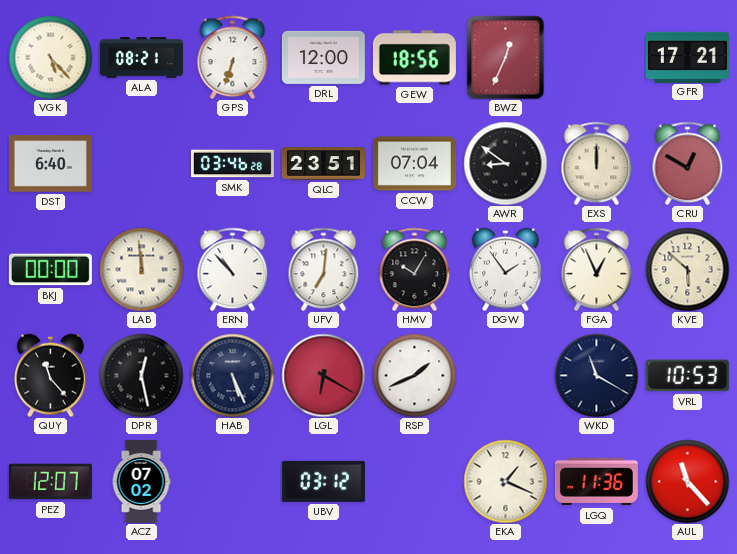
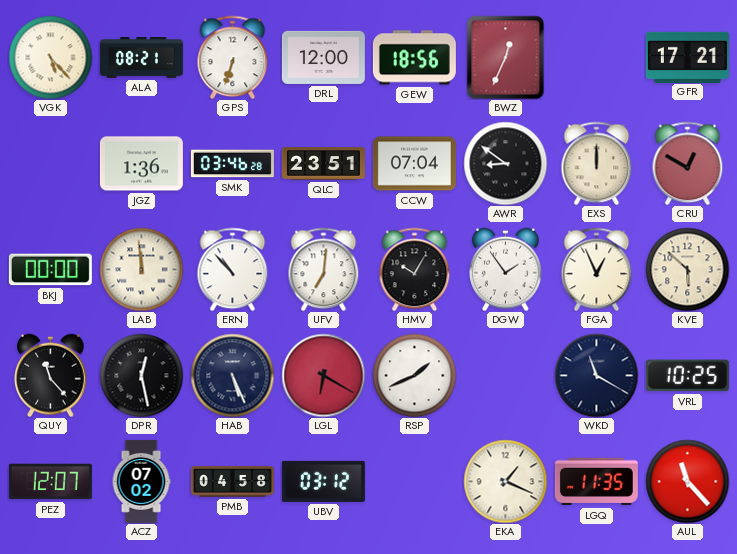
DST: 6:40 -> none
JGZ: none -> 1:36
VRL: 10:53 -> 10:25
PMB: none -> 04:58
LGQ: 11:36 -> 11:35
